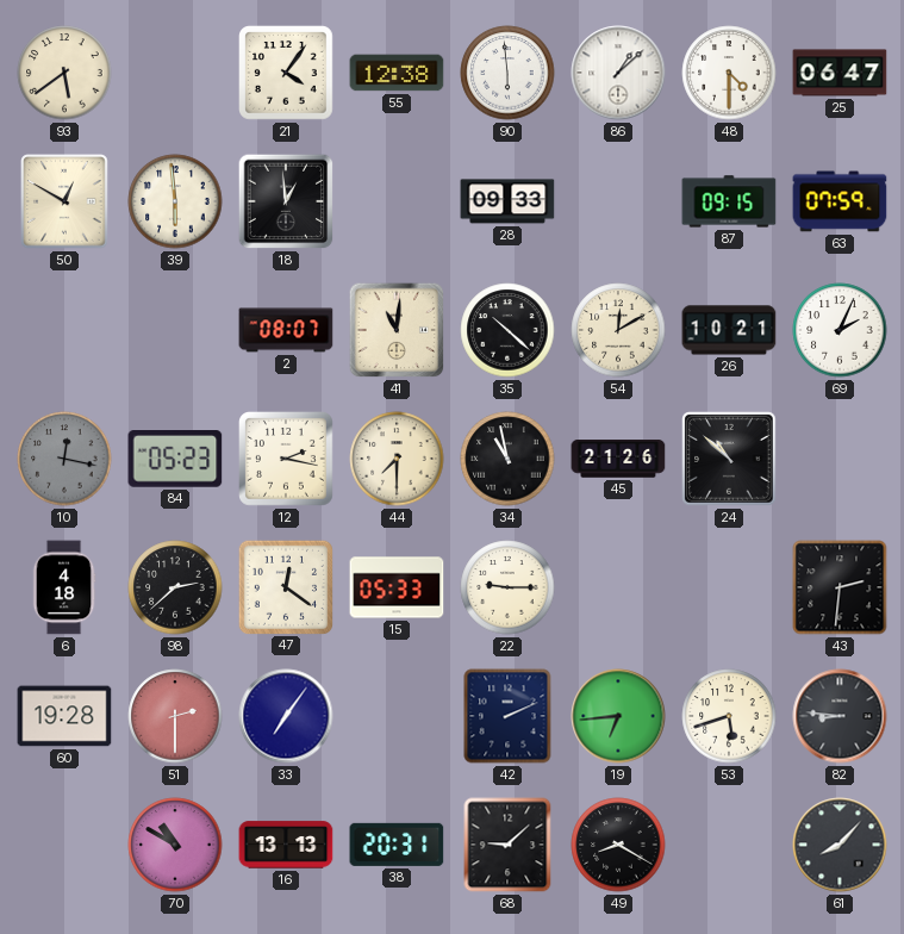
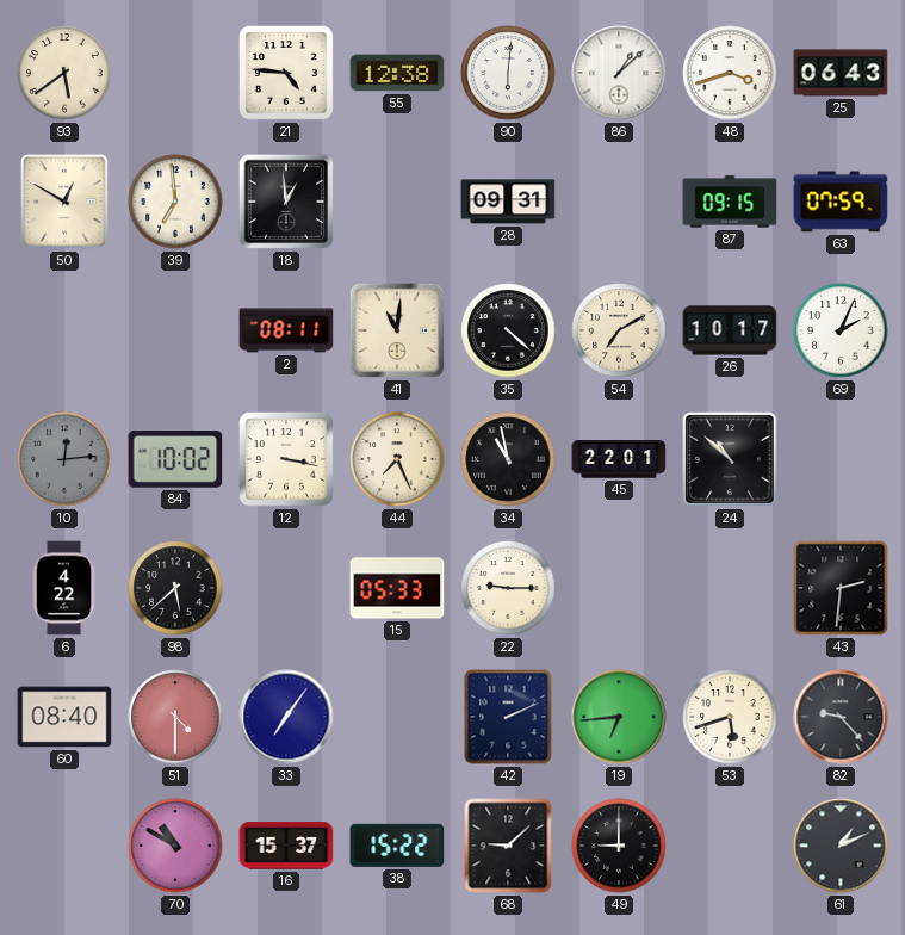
21: 4:06 -> 4:46
90: 5:59 -> 6:01
48: 4:30 -> 3:42
25: 06:47 -> 06:43
39: 5:59 -> 6:59
28: 09:33 -> 09:31
2: 08:07 -> 08:11
35: 10:22 -> 4:22
54: 12:10 -> 7:10
26: 10:21 -> 10:17
10: 12:17 -> 12:14
84: 05:23 -> 10:02
12: 2:17 -> 3:17
44: 7:30 -> 7:26
45: 21:26 -> 22:01
6: 4:18 -> 4:22
98: 2:38 -> 5:38
47: 12:21 -> none
60: 19:28 -> 08:40
51: 2:30 -> 4:30
82: 8:46 -> 9:23
16: 13:13 -> 15:37
38: 20:31 -> 15:22
49: 8:20 -> 9:00
61: 8:07 -> 1:11
